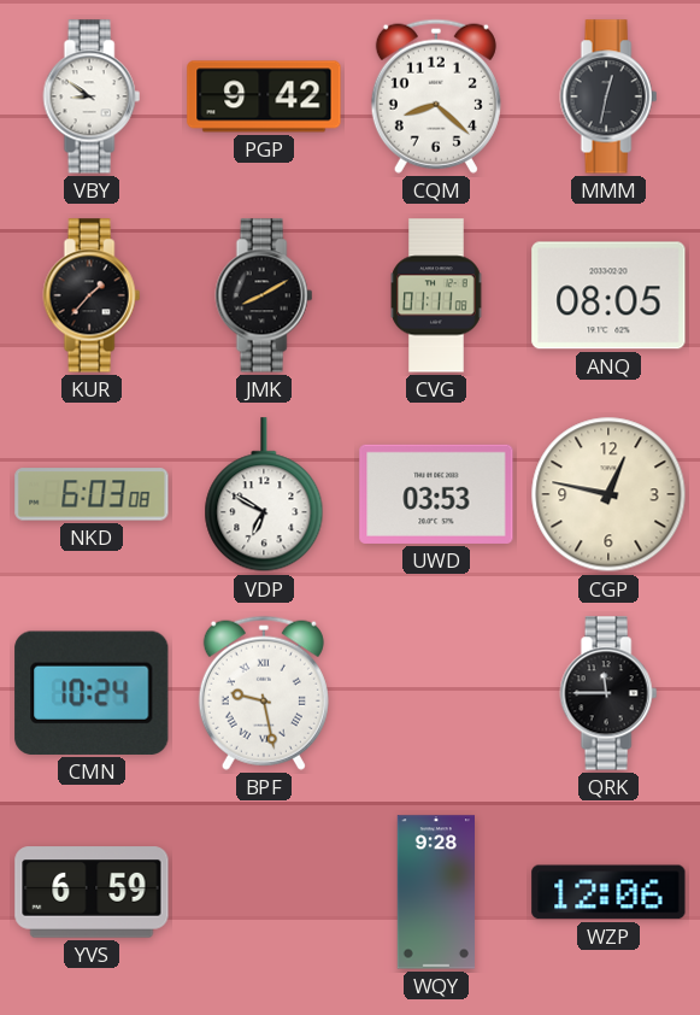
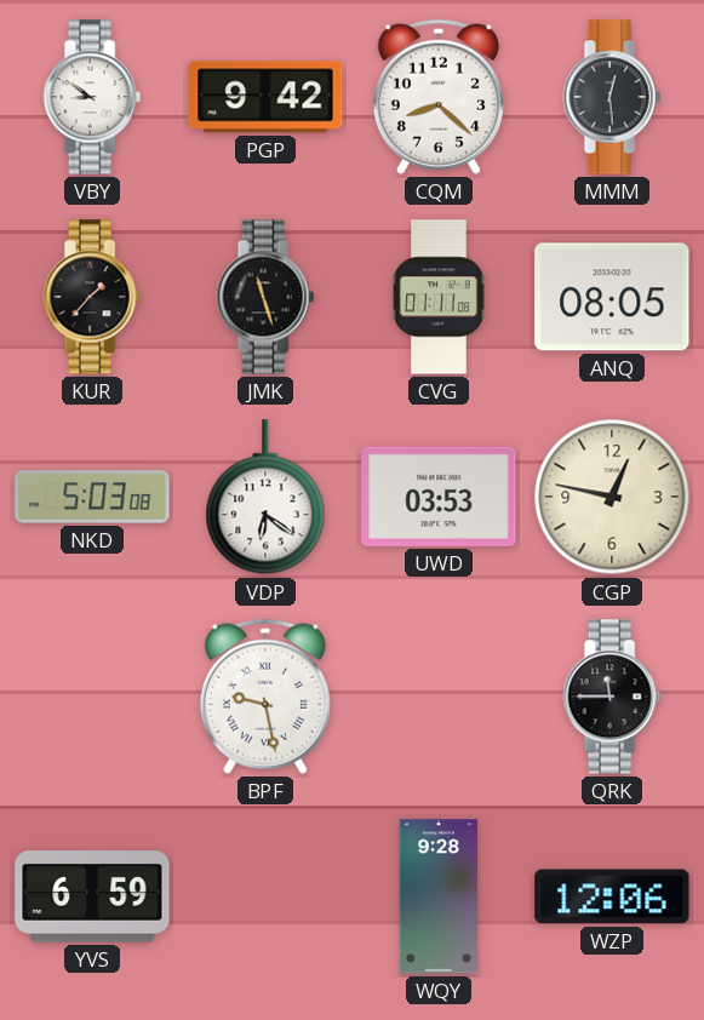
MMM: 12:32 -> 12:29
JMK: 8:10 -> 11:27
NKD: 6:03 -> 5:03
VDP: 6:50 -> 6:21
CMN: 10:24 -> none
